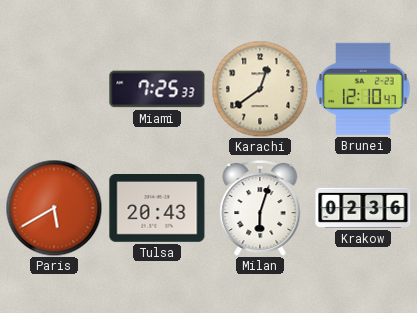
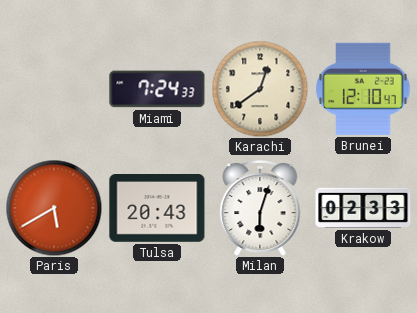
Miami: 7:25 -> 7:24
Krakow: 02:36 -> 02:33
